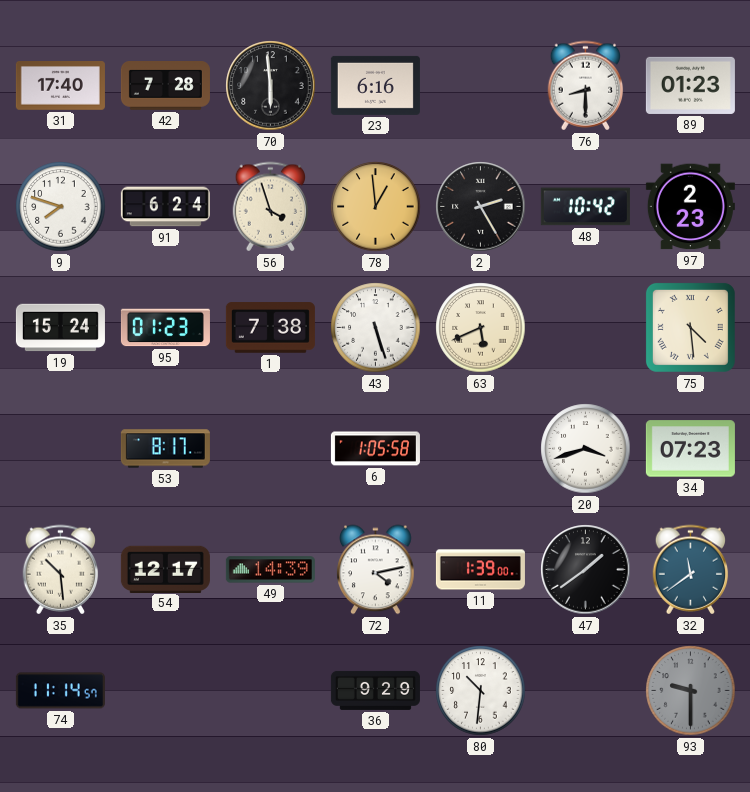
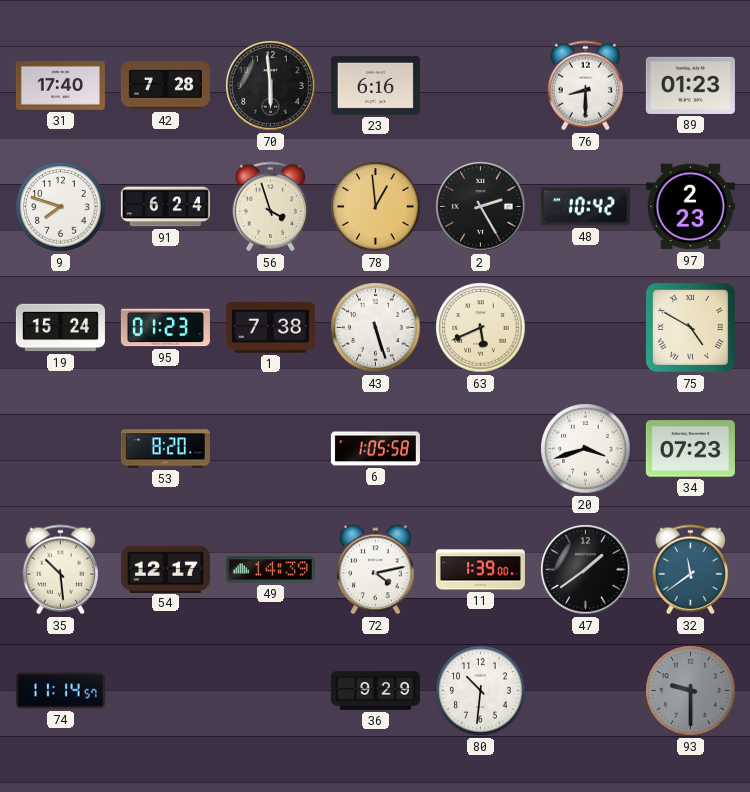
75: 4:29 -> 4:50
53: 8:17 -> 8:20
